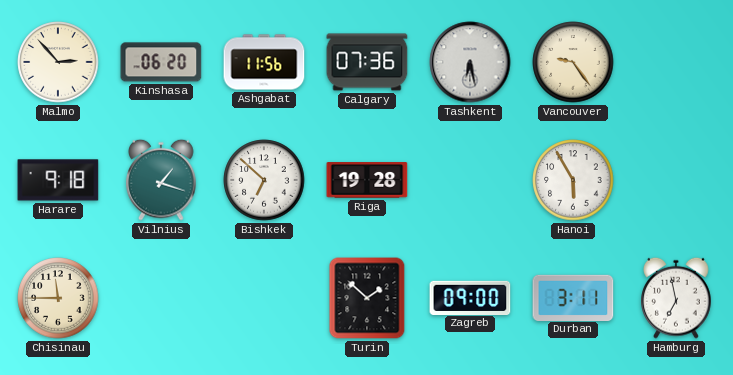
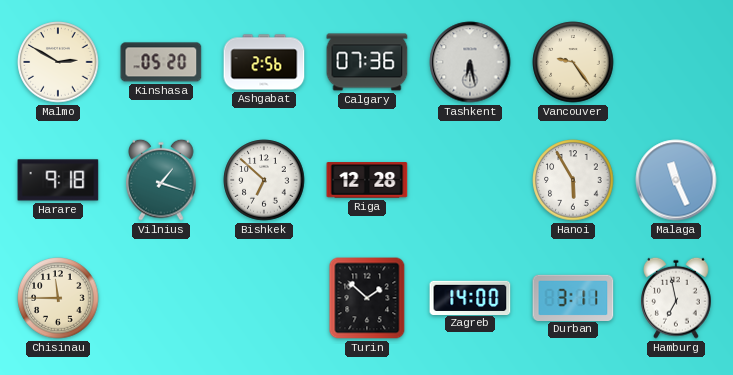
Malmo: 2:53 -> 2:50
Kinshasa: 06:20 -> 05:20
Ashgabat: 11:56 -> 2:56
Riga: 19:28 -> 12:28
Malaga: none -> 11:26
Zagreb: 09:00 -> 14:00
